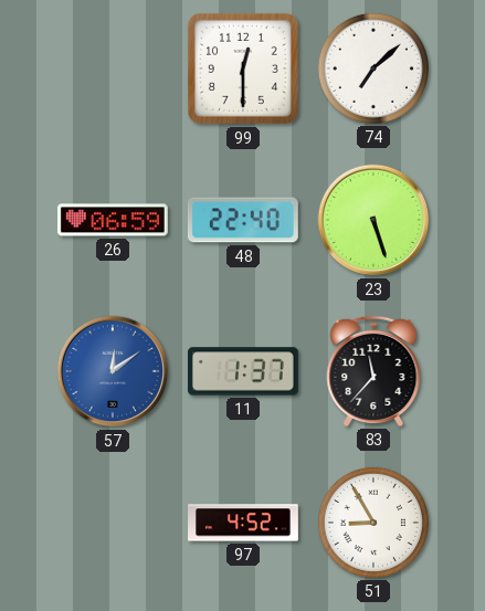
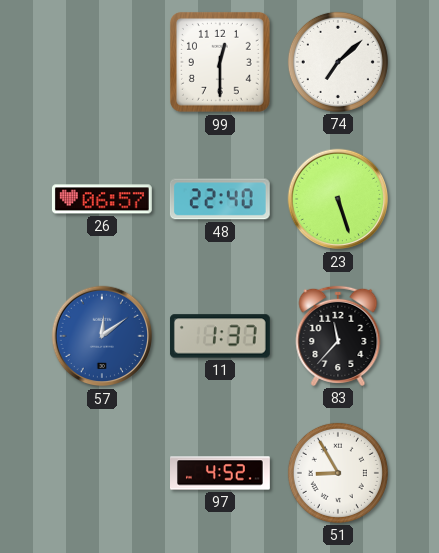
26: 06:59 -> 06:57
